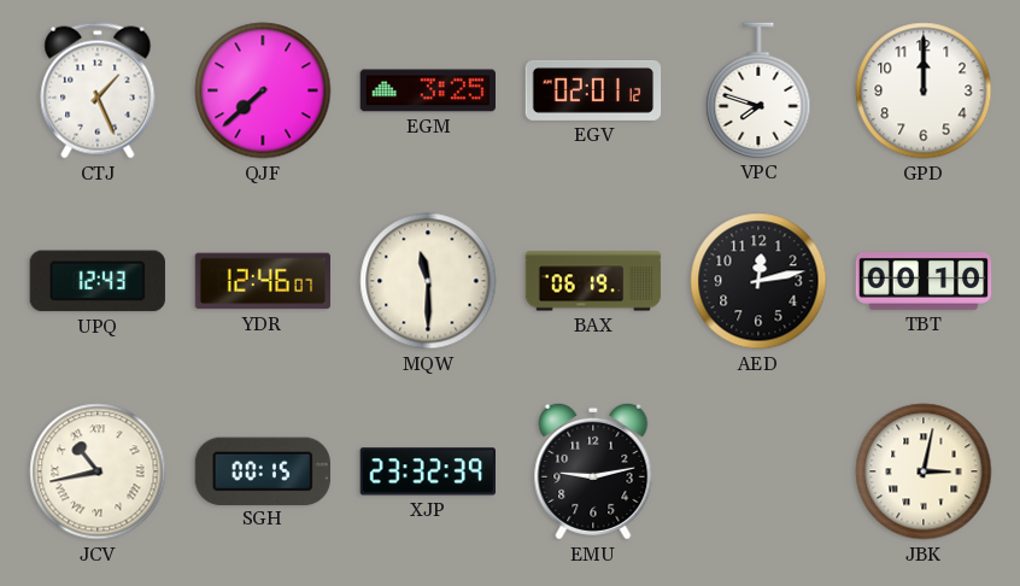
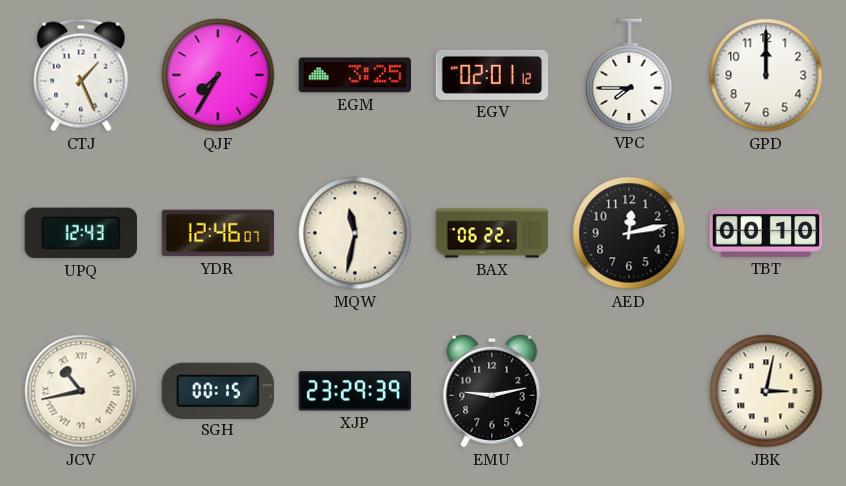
QJF: 7:38 -> 7:35
VPC: 7:48 -> 7:45
MQW: 11:30 -> 11:32
BAX: 06:19 -> 06:22
XJP: 23:32 -> 23:29
